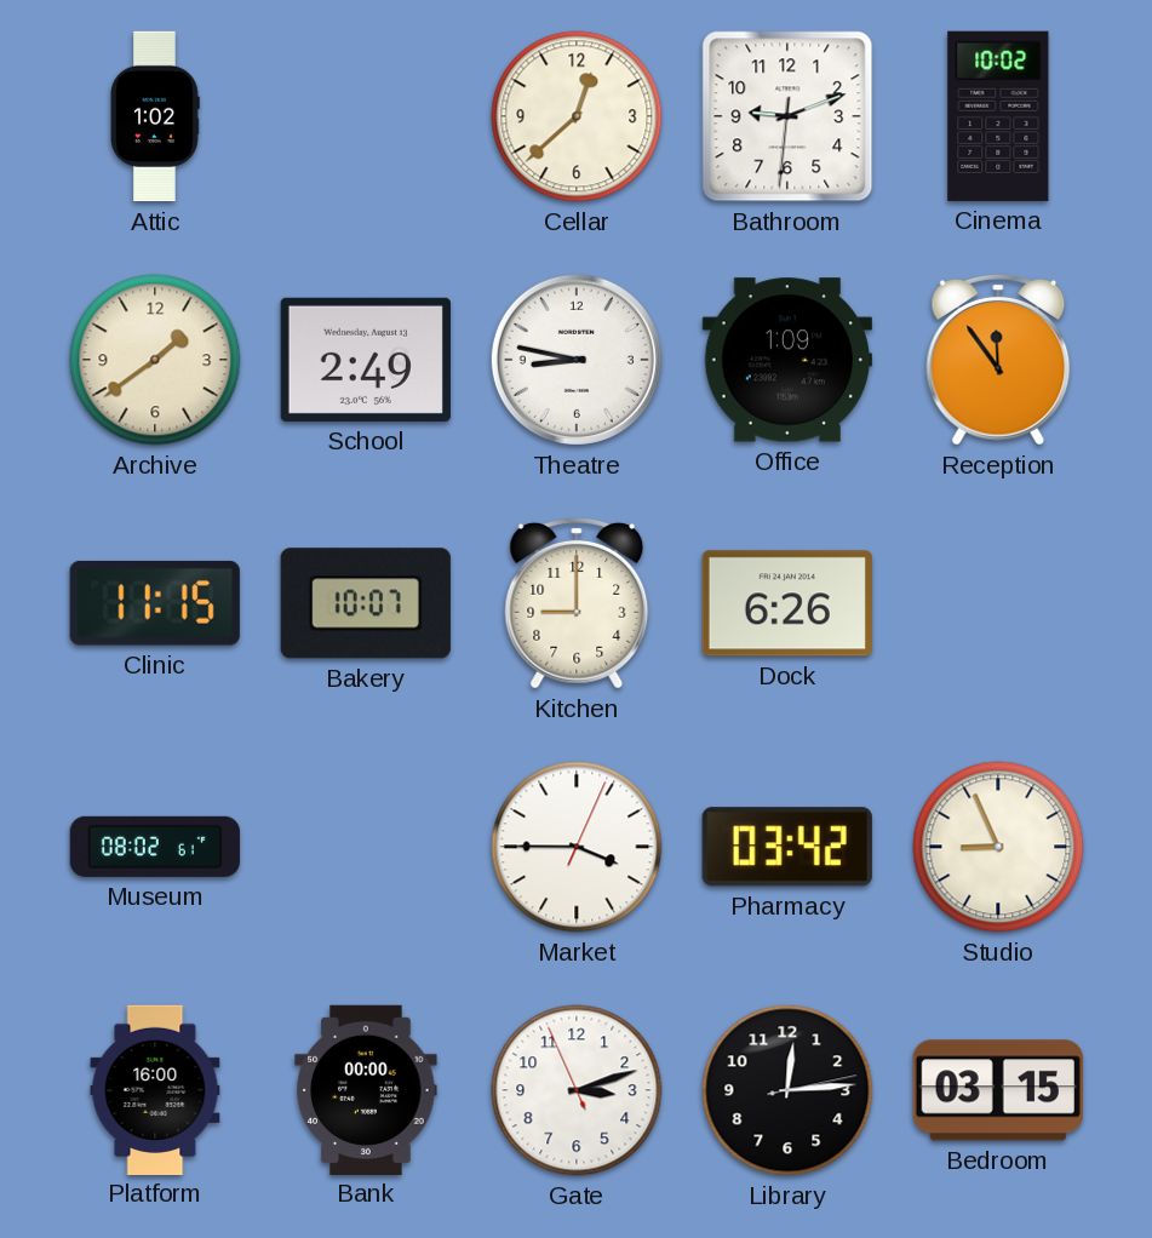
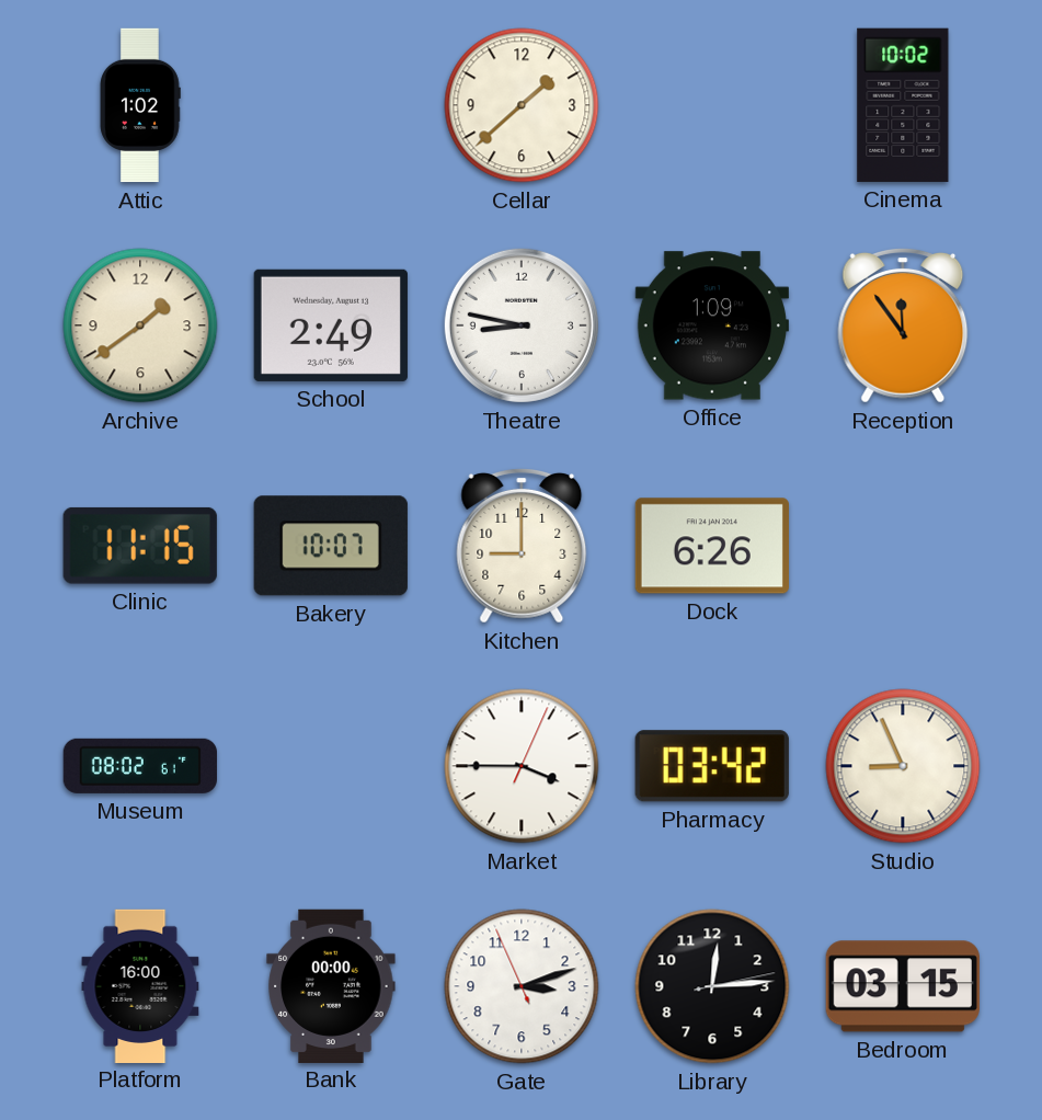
Cellar: 12:38 -> 1:38
Bathroom: 9:11 -> none
